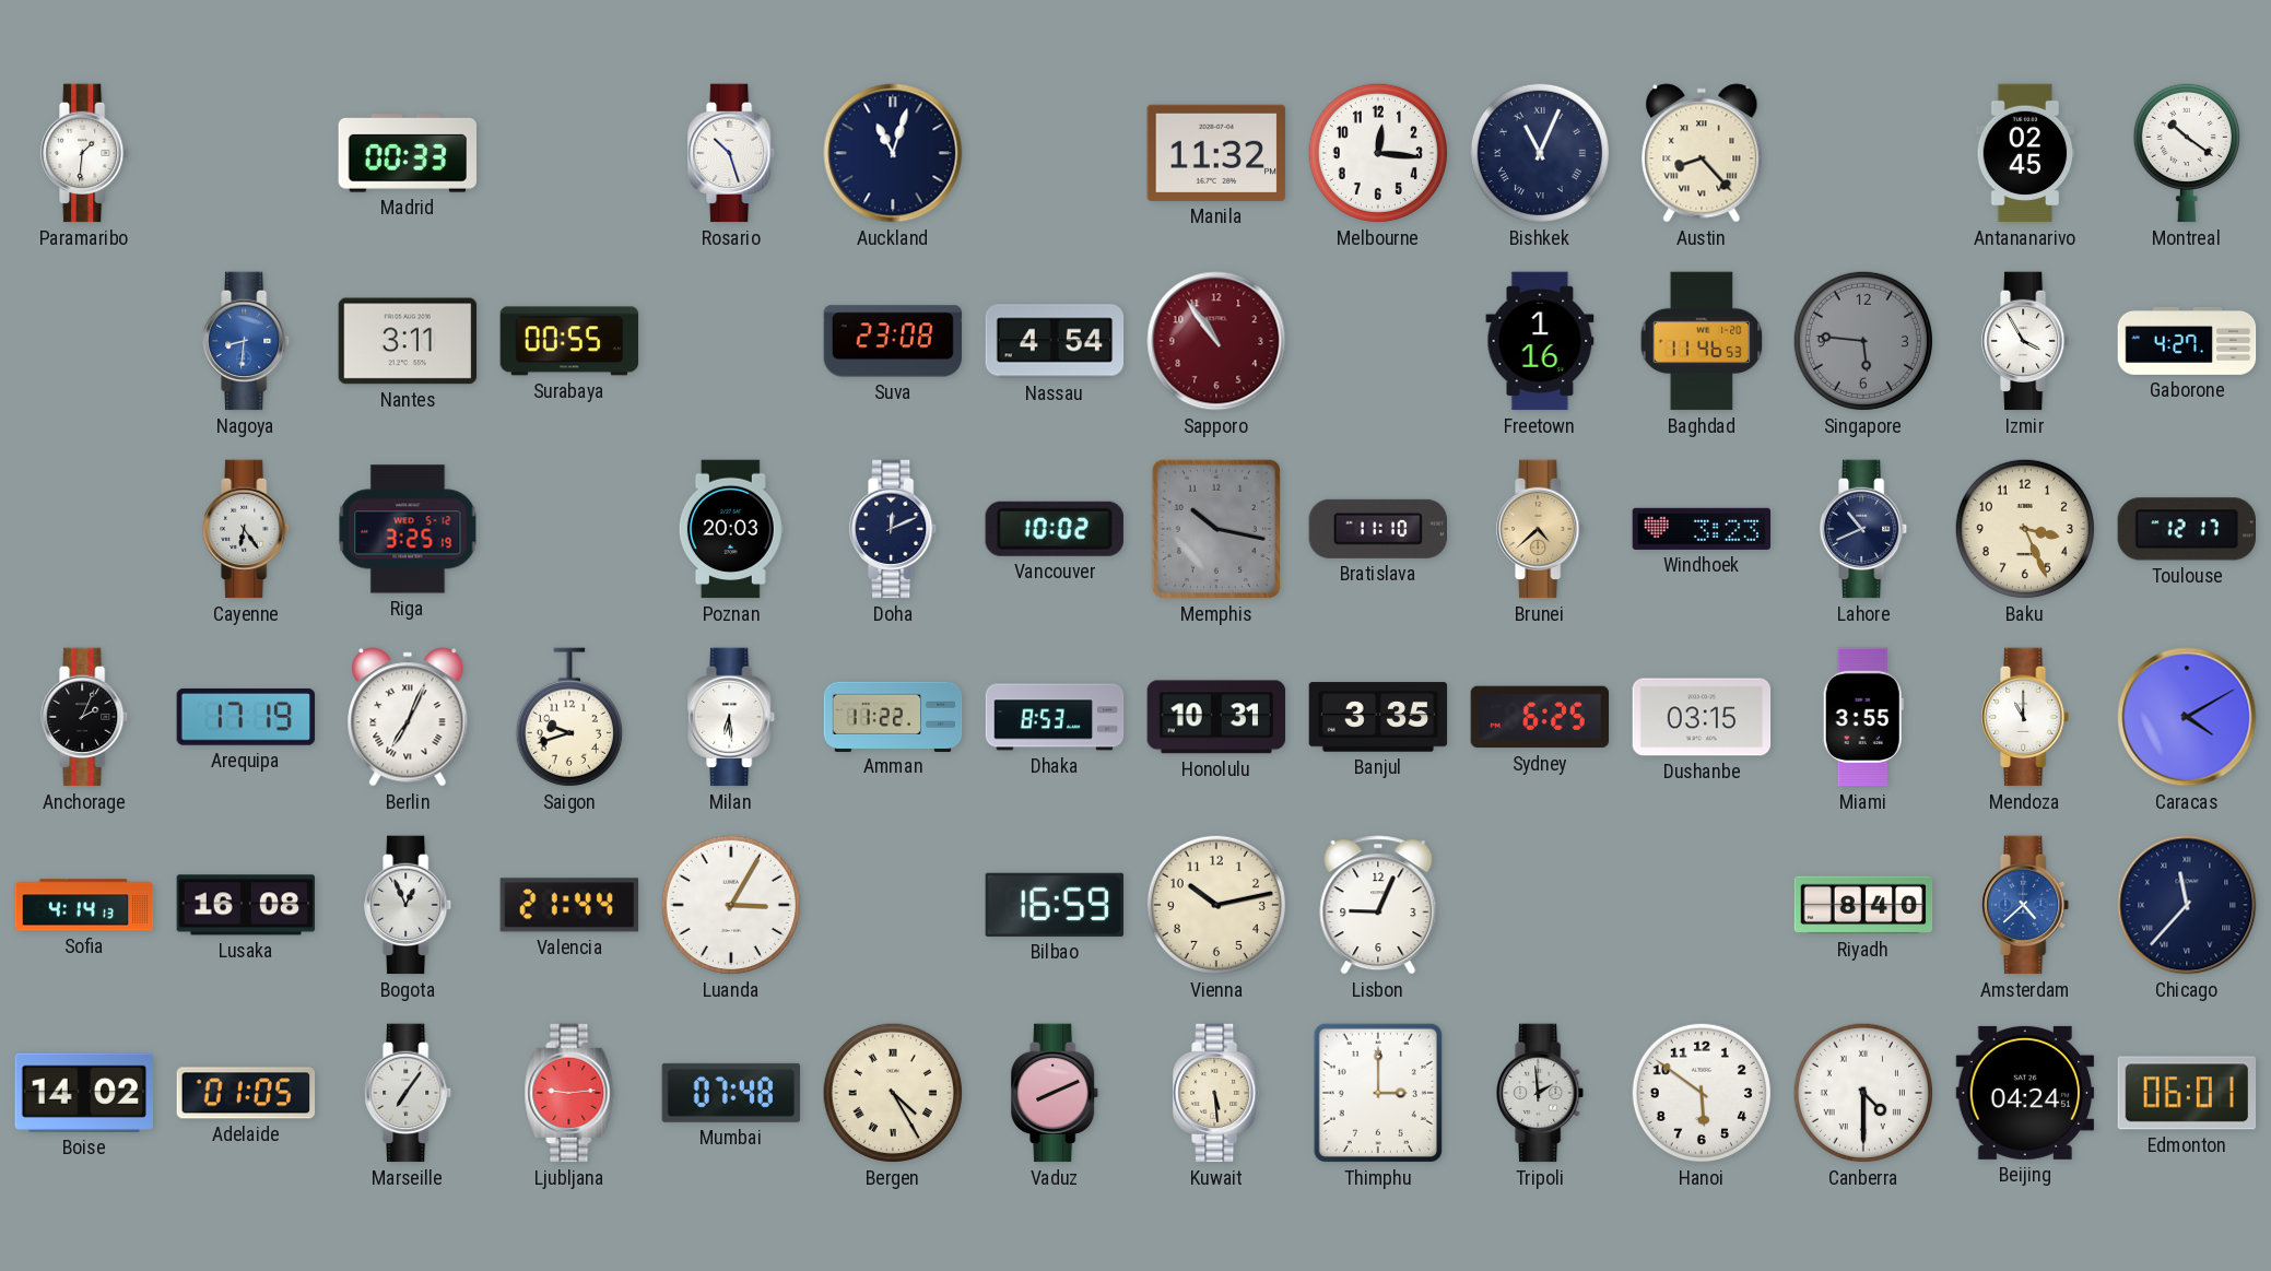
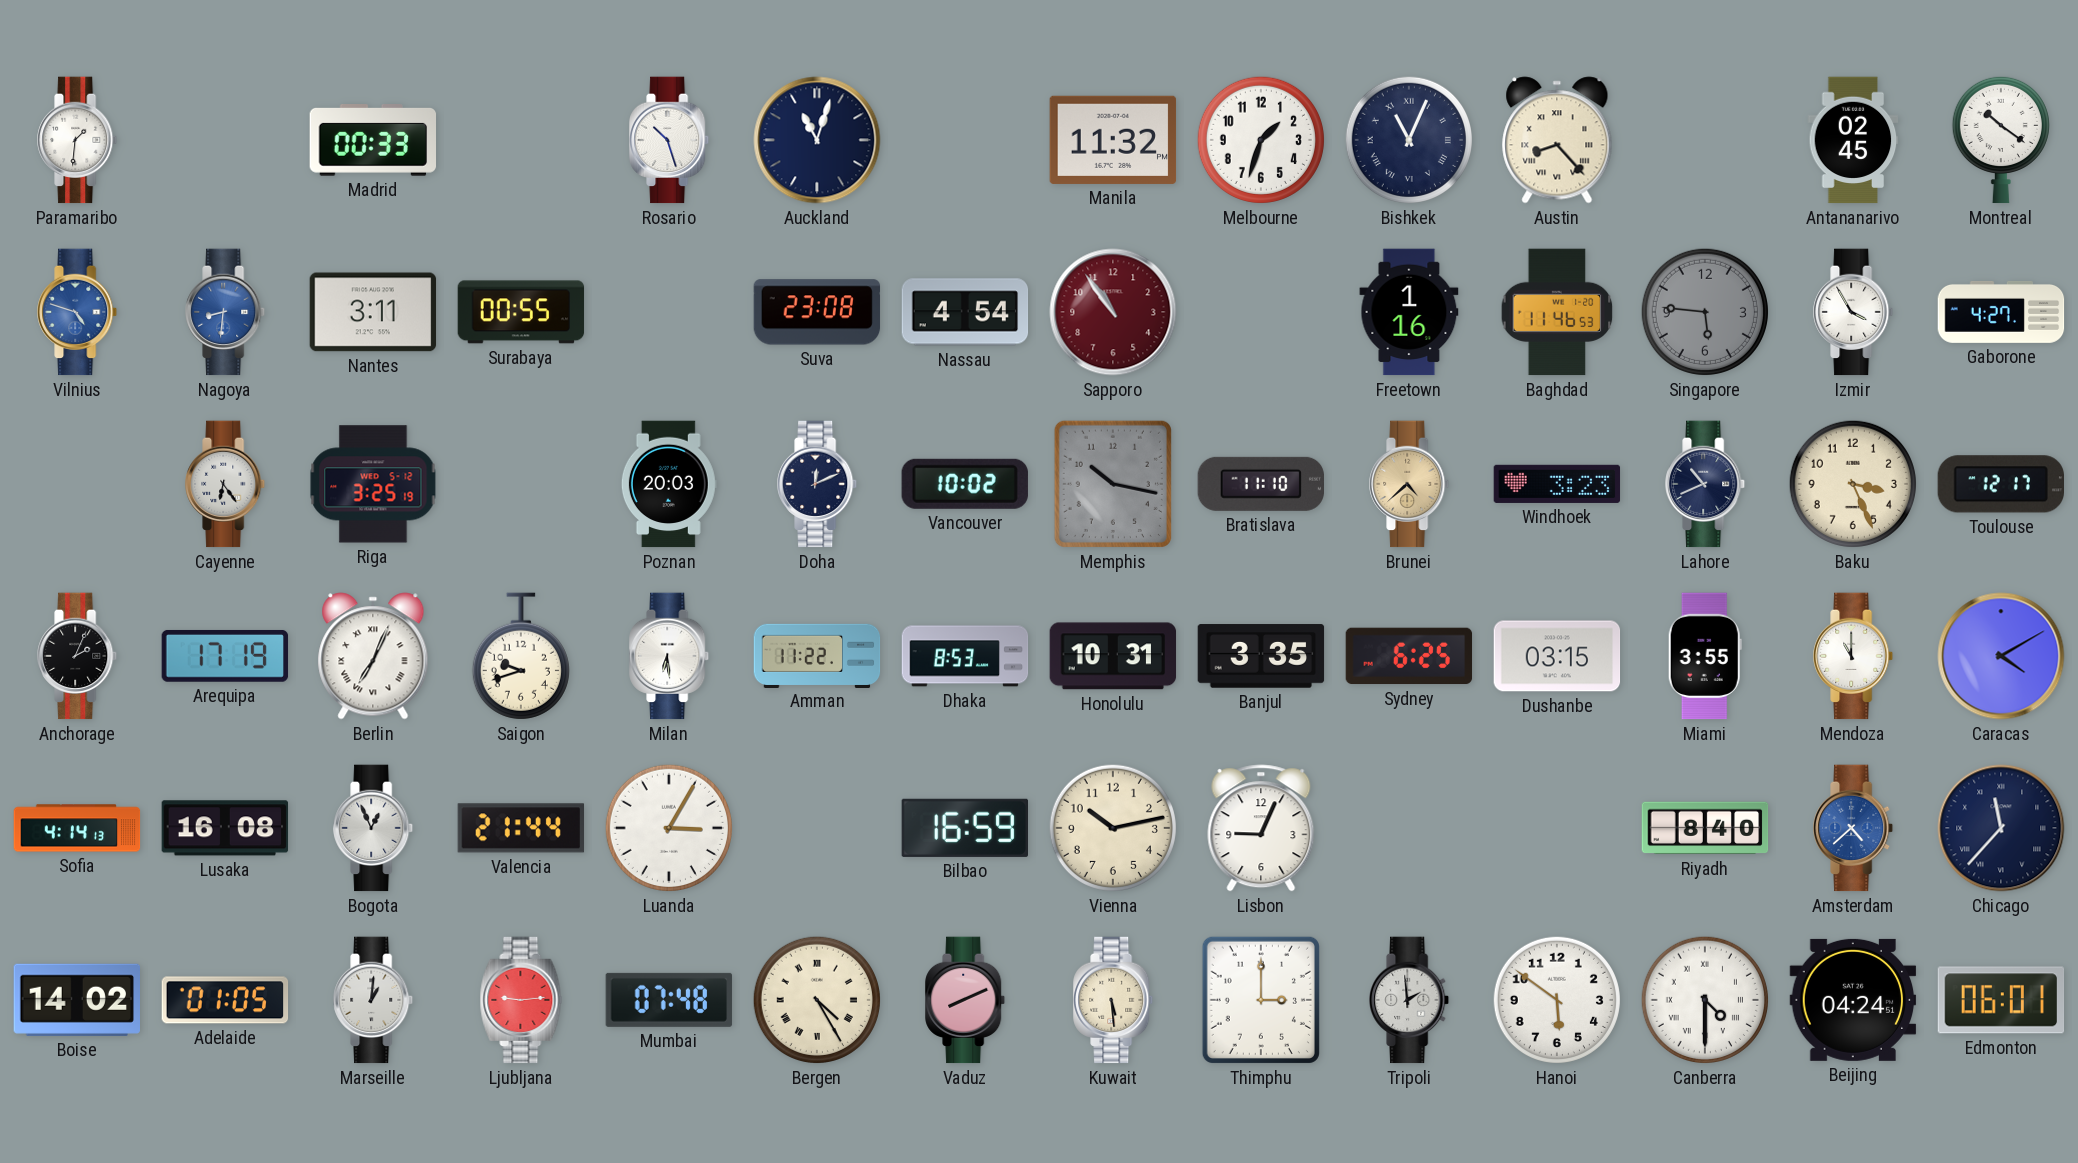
Melbourne: 12:16 -> 1:33
Vilnius: none -> 4:48
Marseille: 7:06 -> 1:01
